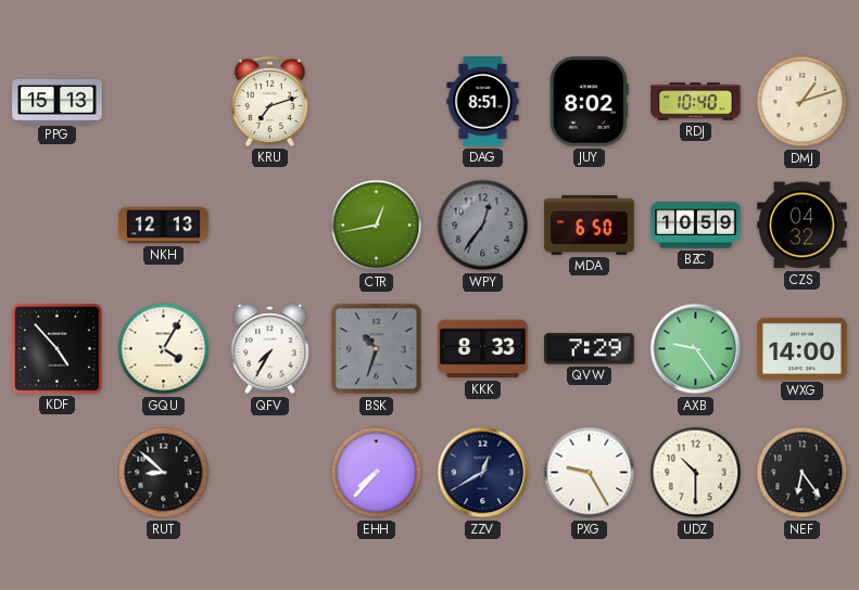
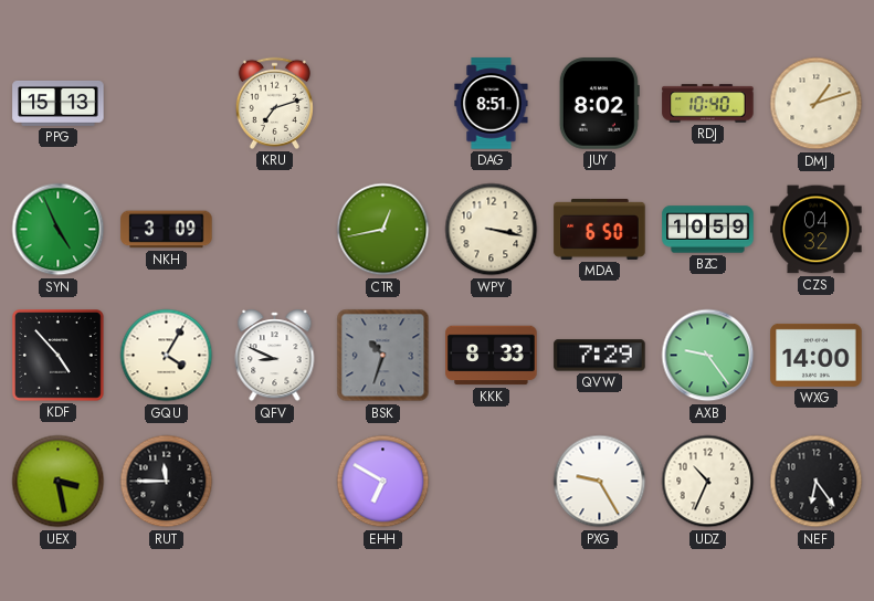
SYN: none -> 4:56
NKH: 12:13 -> 3:09
WPY: 12:36 -> 3:17
WPY dial: grey -> cream
QFV: 7:35 -> 8:49
UEX: none -> 3:28
RUT: 8:52 -> 11:45
EHH: 7:37 -> 6:50
ZZV: 12:40 -> none
UDZ: 10:30 -> 10:34
